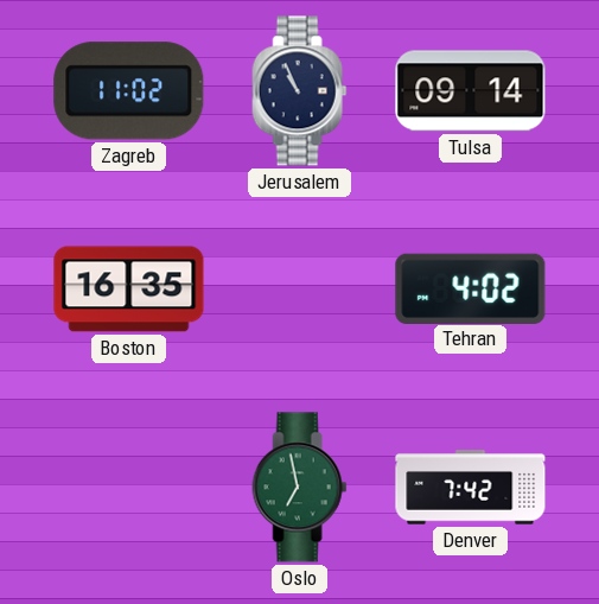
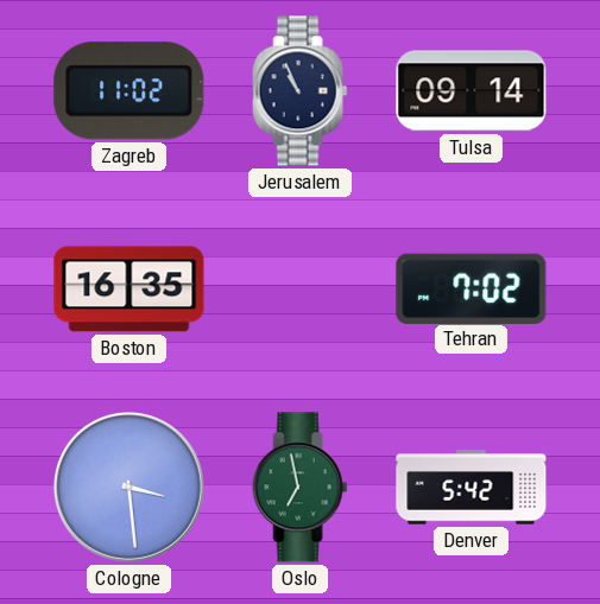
Tehran: 4:02 -> 7:02
Cologne: none -> 3:29
Denver: 7:42 -> 5:42
